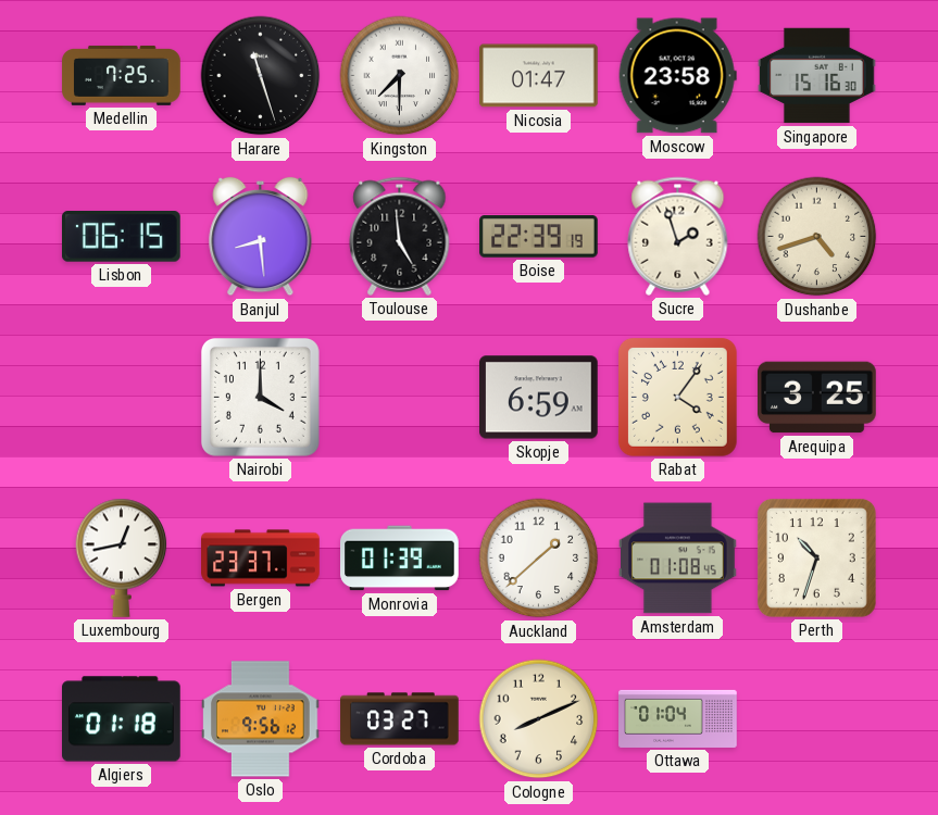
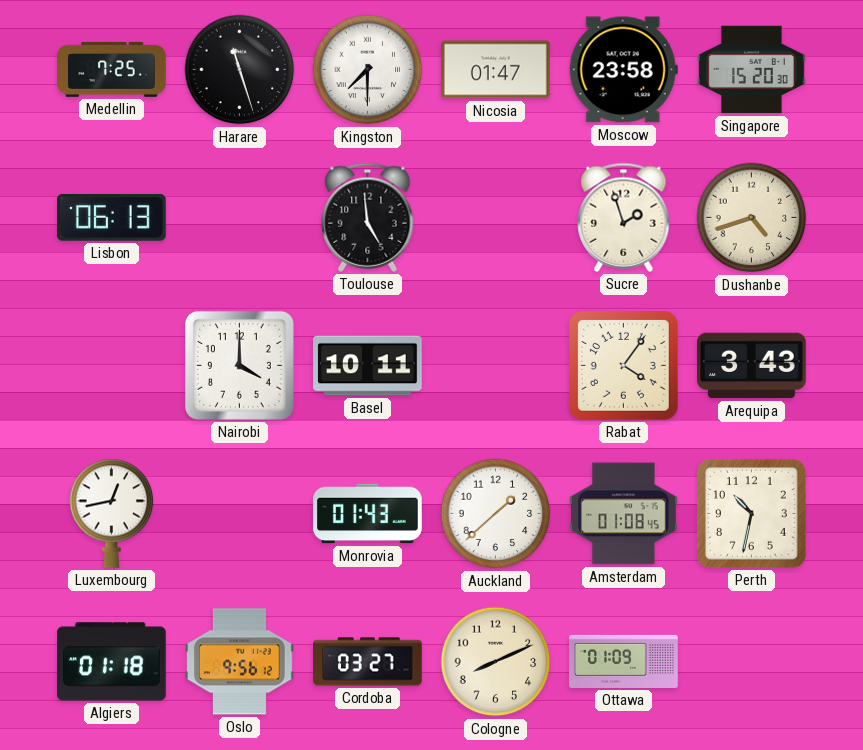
Singapore: 15:16 -> 15:20
Lisbon: 06:15 -> 06:13
Banjul: 8:29 -> none
Boise: 22:39 -> none
Basel: none -> 10:11
Skopje: 6:59 -> none
Arequipa: 3:25 -> 3:43
Bergen: 23:37 -> none
Monrovia: 01:39 -> 01:43
Perth: 10:33 -> 10:32
Ottawa: 01:04 -> 01:09
